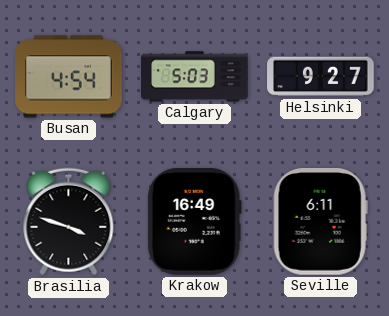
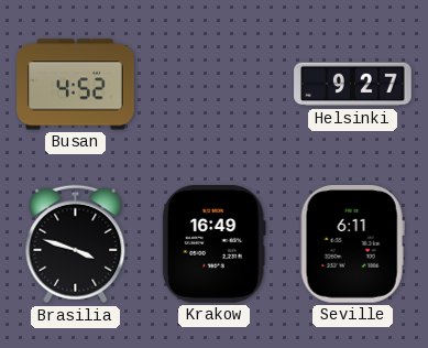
Busan: 4:54 -> 4:52
Calgary: 5:03 -> none
